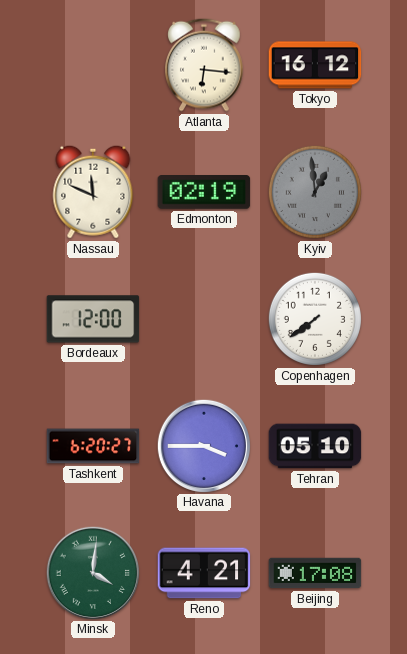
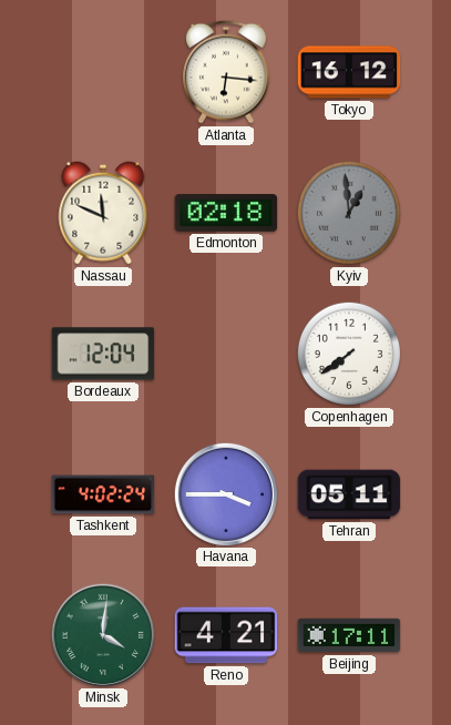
Edmonton: 02:19 -> 02:18
Bordeaux: 12:00 -> 12:04
Tashkent: 6:20 -> 4:02
Tehran: 05:10 -> 05:11
Beijing: 17:08 -> 17:11
